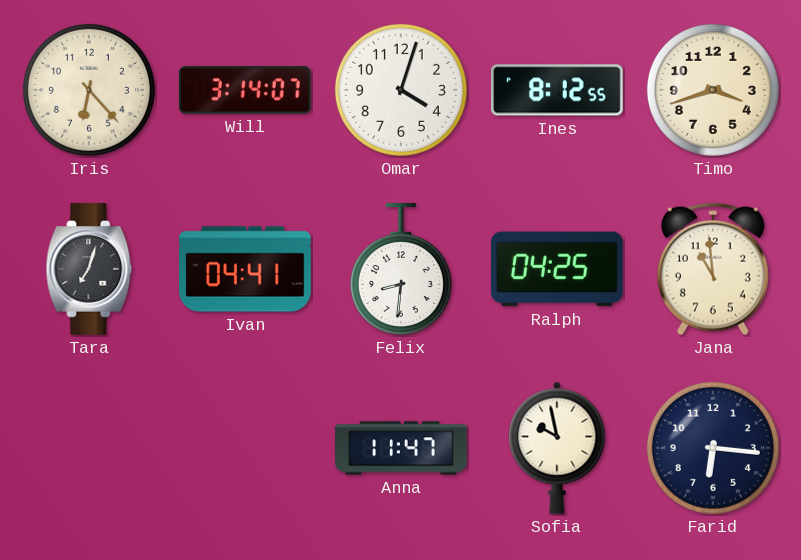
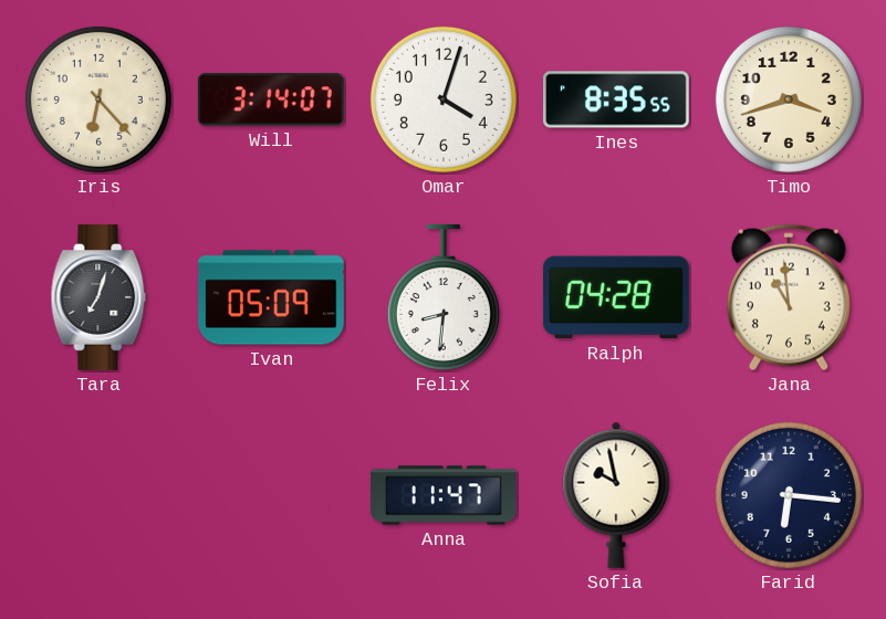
Ines: 8:12 -> 8:35
Ivan: 04:41 -> 05:09
Ralph: 04:25 -> 04:28
